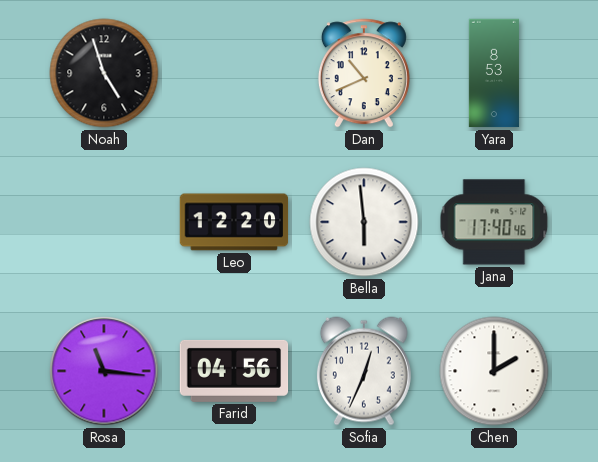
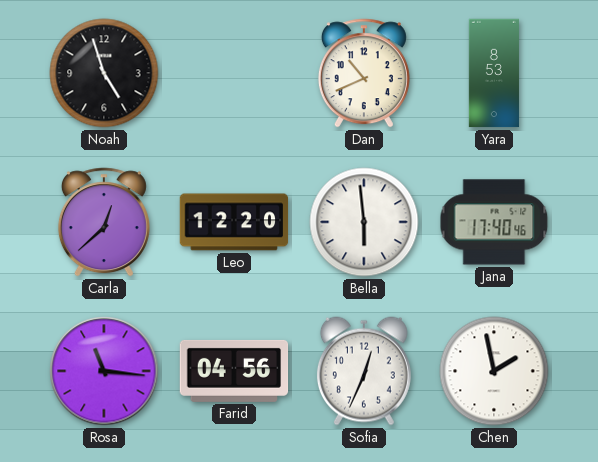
Carla: none -> 12:38
Chen: 2:00 -> 1:58
